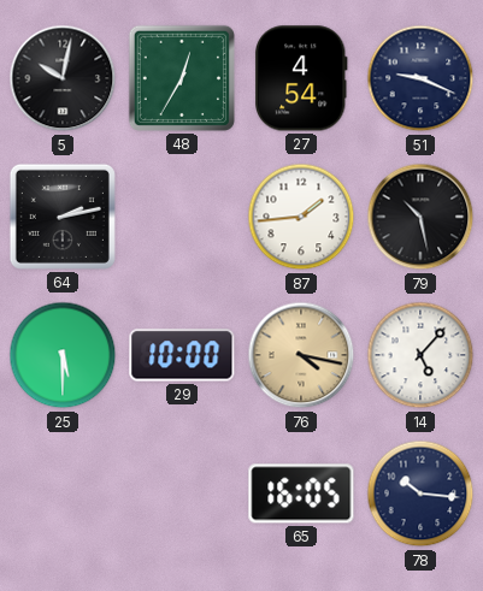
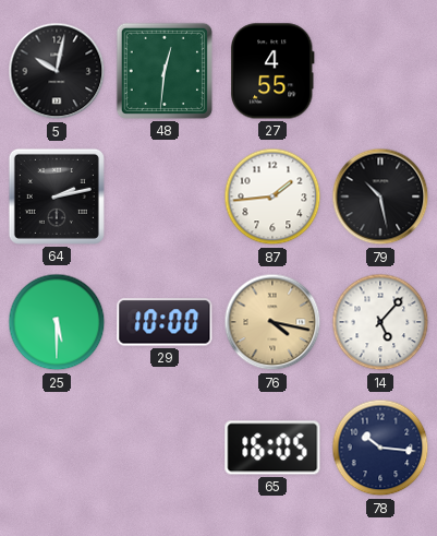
48: 12:35 -> 12:31
27: 4:54 -> 4:55
51: 9:19 -> none
